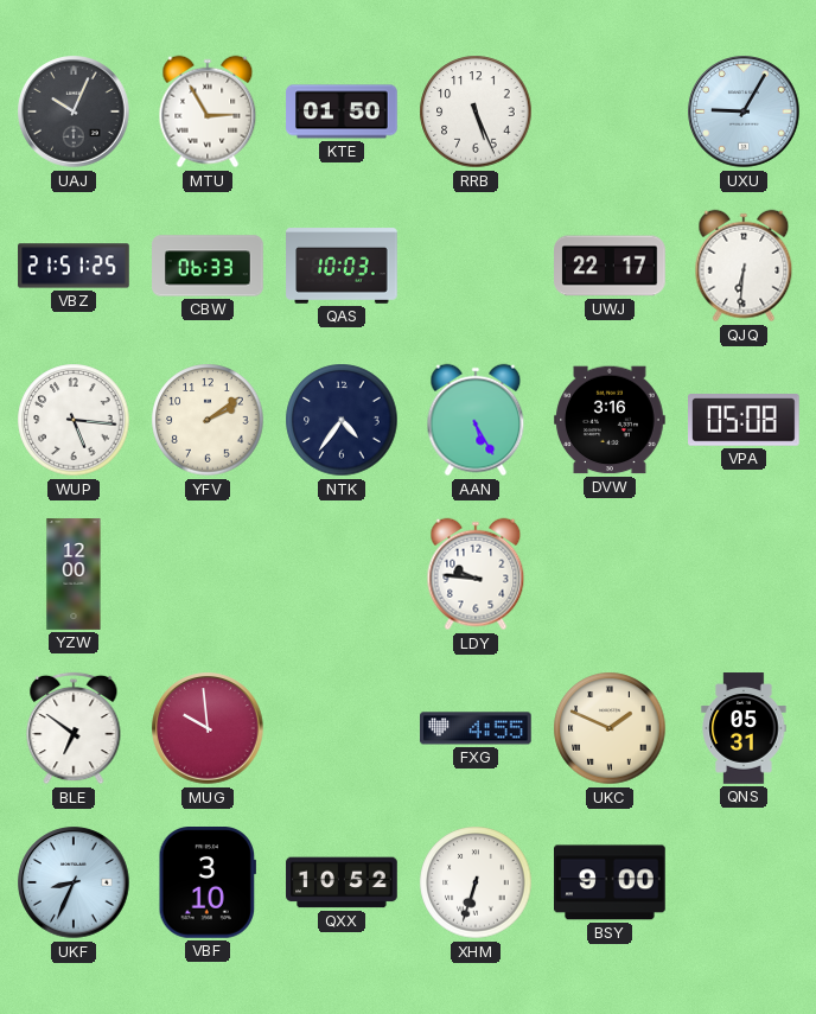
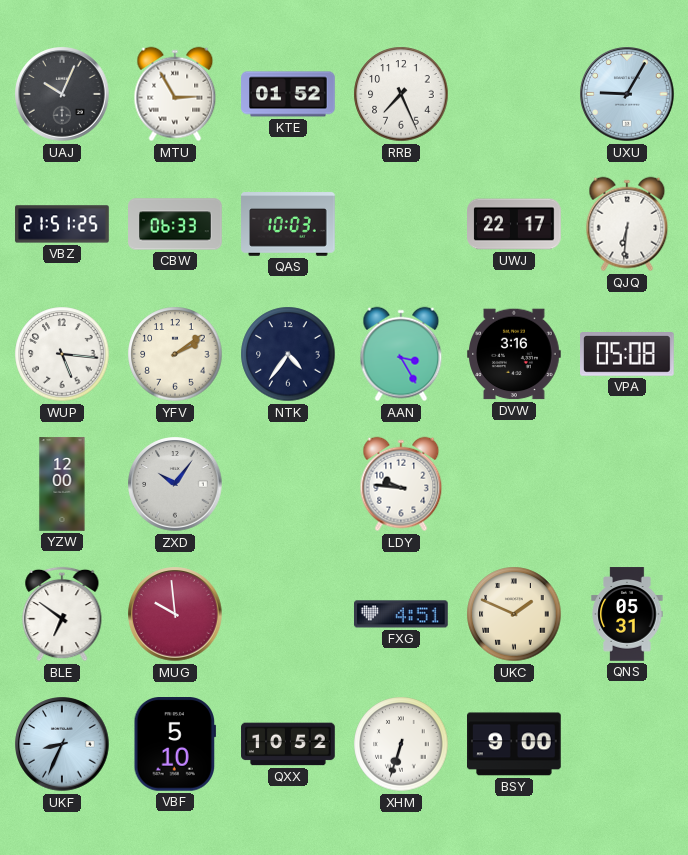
KTE: 01:50 -> 01:52
RRB: 5:26 -> 7:26
AAN: 5:25 -> 3:25
ZXD: none -> 10:06
FXG: 4:55 -> 4:51
VBF: 3:10 -> 5:10
